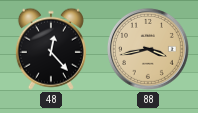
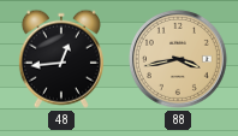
48: 12:23 -> 12:44
